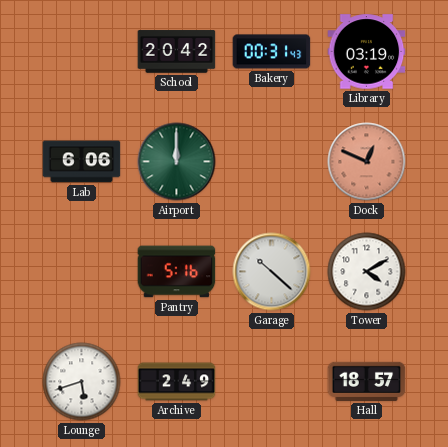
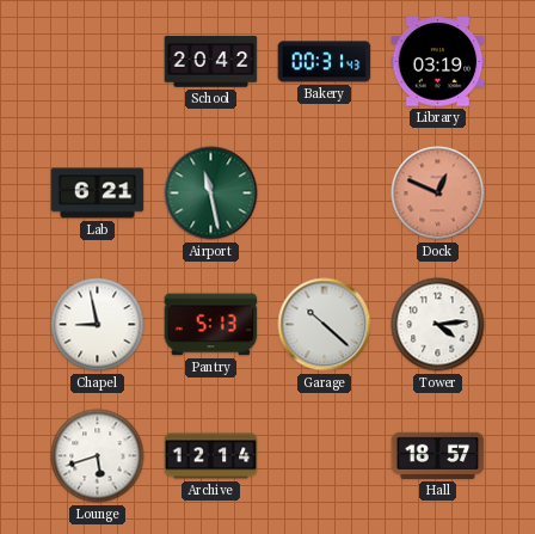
Lab: 6:06 -> 6:21
Airport: 12:00 -> 11:28
Chapel: none -> 8:58
Pantry: 5:16 -> 5:13
Tower: 4:10 -> 4:14
Archive: 2:49 -> 12:14
